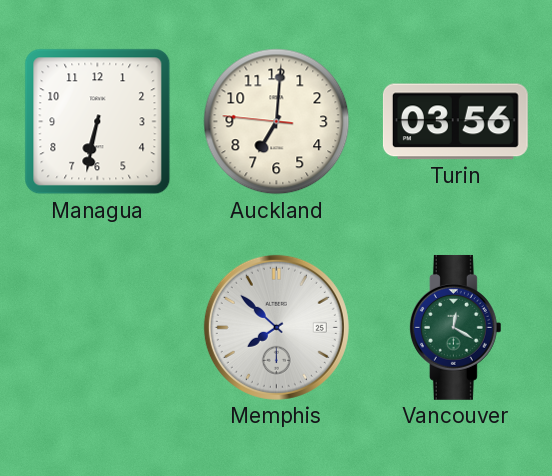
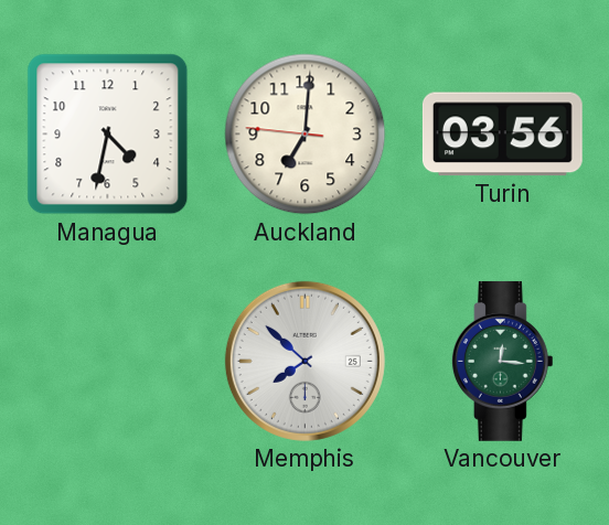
Managua: 6:32 -> 4:32
Vancouver: 12:20 -> 12:16
